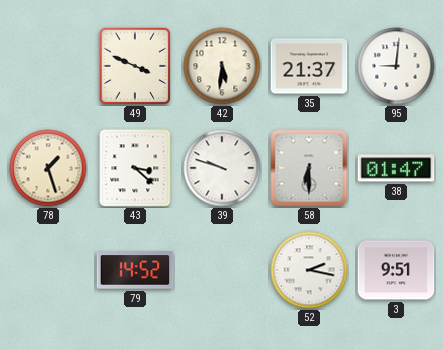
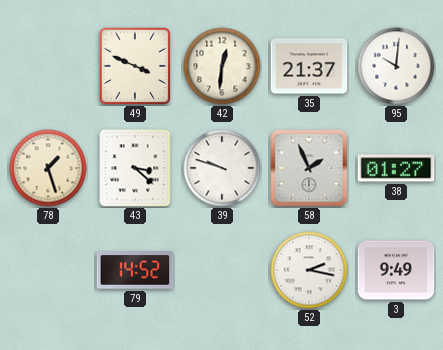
42: 5:31 -> 12:31
95: 9:01 -> 10:01
58: 6:30 -> 1:56
38: 01:47 -> 01:27
3: 9:51 -> 9:49
